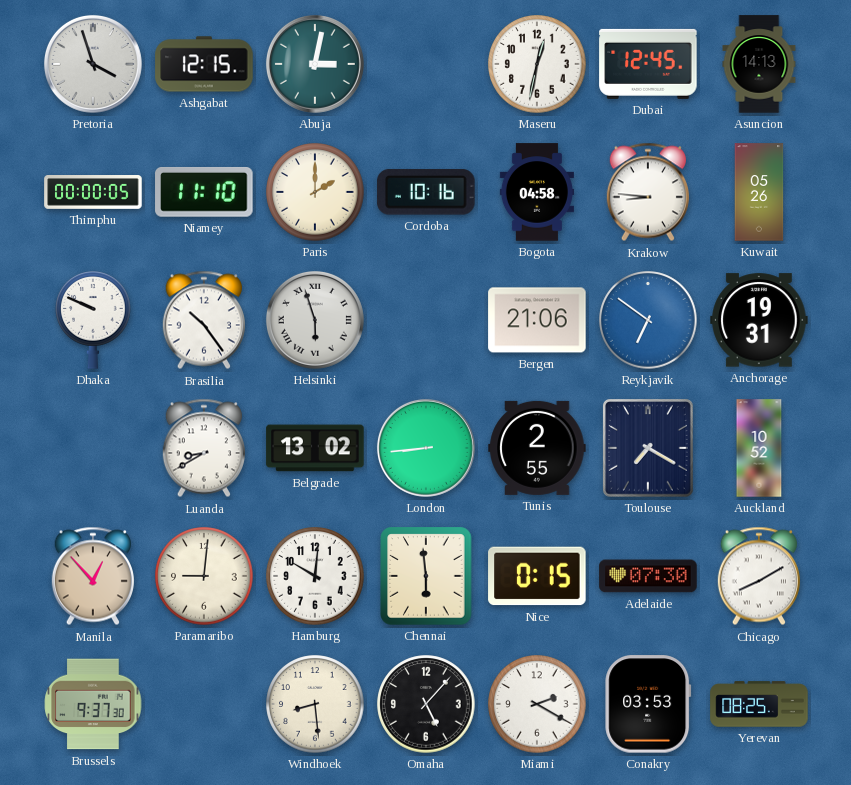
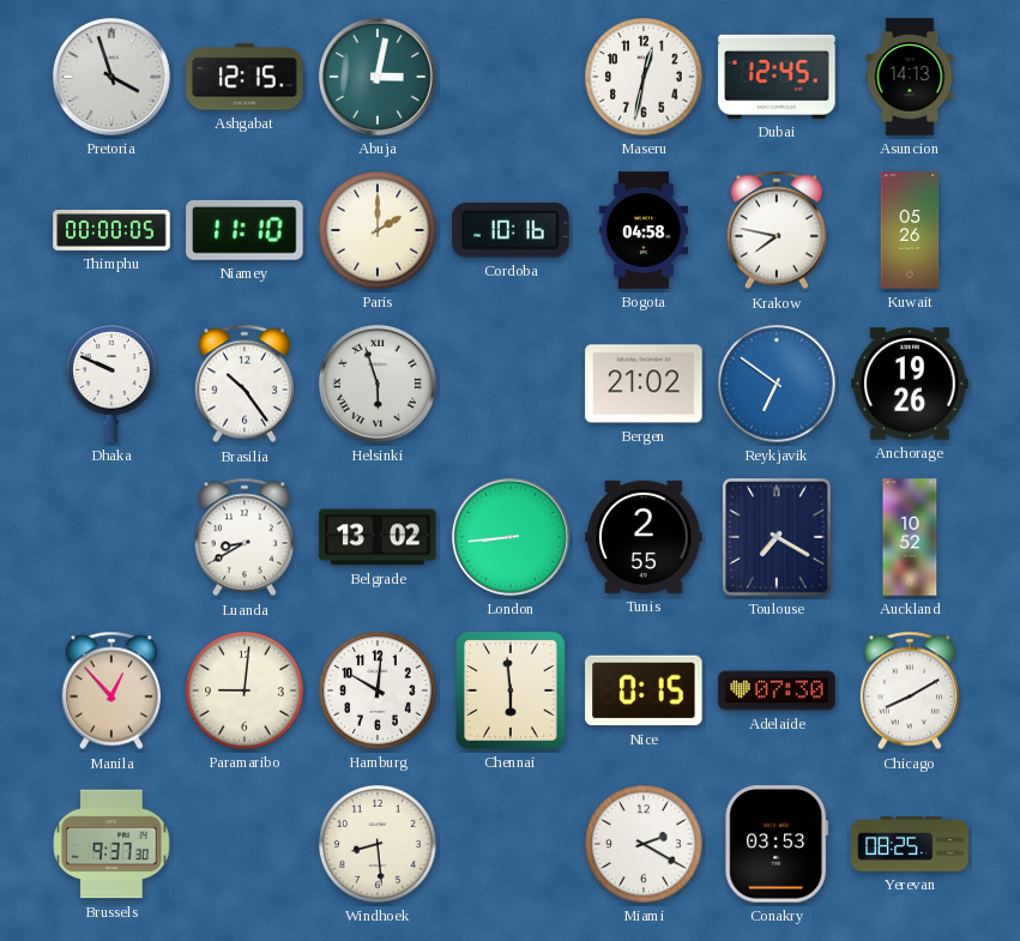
Krakow: 8:46 -> 7:47
Bergen: 21:06 -> 21:02
Anchorage: 19:31 -> 19:26
Omaha: 5:07 -> none
